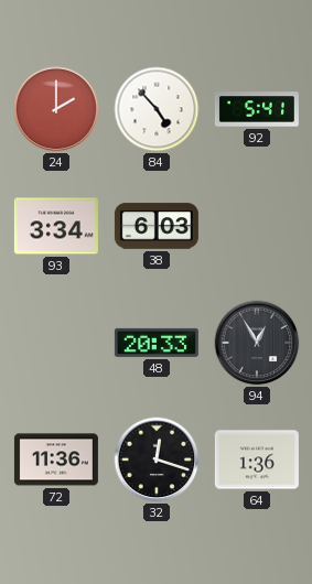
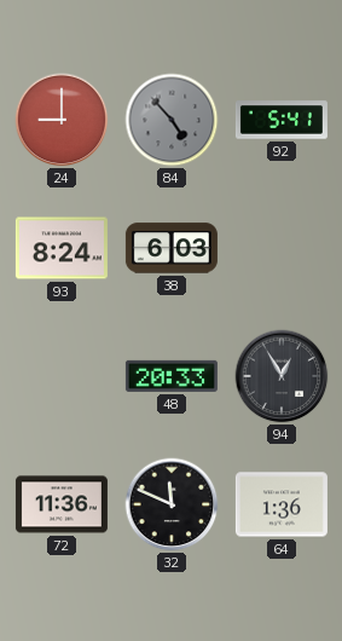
24: 2:00 -> 9:00
84 dial: white -> grey
93: 3:34 -> 8:24
32: 12:18 -> 11:49
